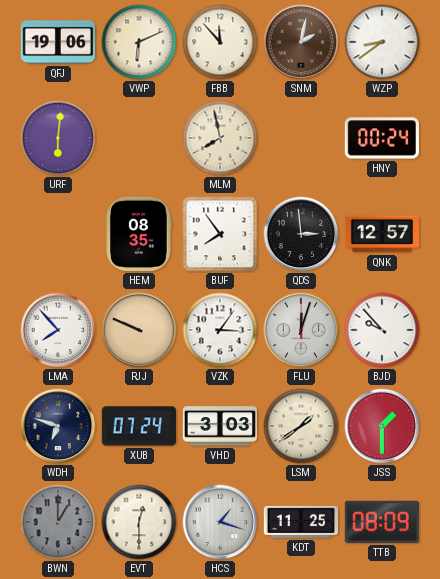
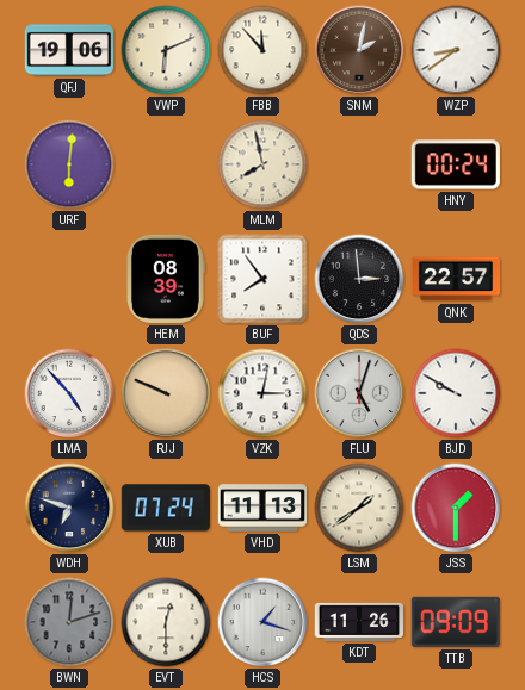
HEM: 08:35 -> 08:39
QNK: 12:57 -> 22:57
LMA: 7:53 -> 4:53
VZK: 3:06 -> 3:02
FLU: 12:03 -> 5:03
BJD: 9:53 -> 9:50
VHD: 3:03 -> 11:13
BWN: 1:00 -> 12:12
KDT: 11:25 -> 11:26
TTB: 08:09 -> 09:09
